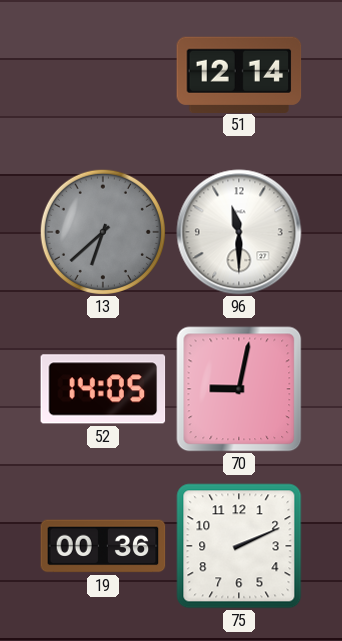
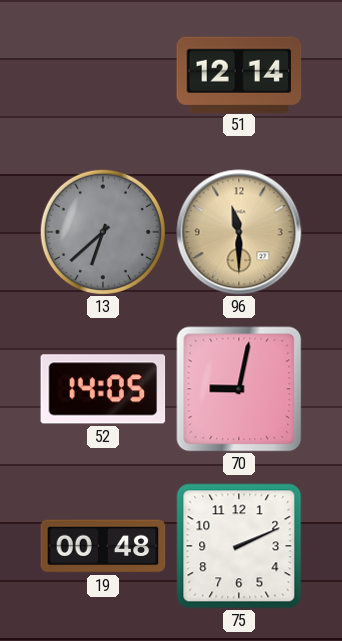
96 dial: white -> champagne
19: 00:36 -> 00:48
